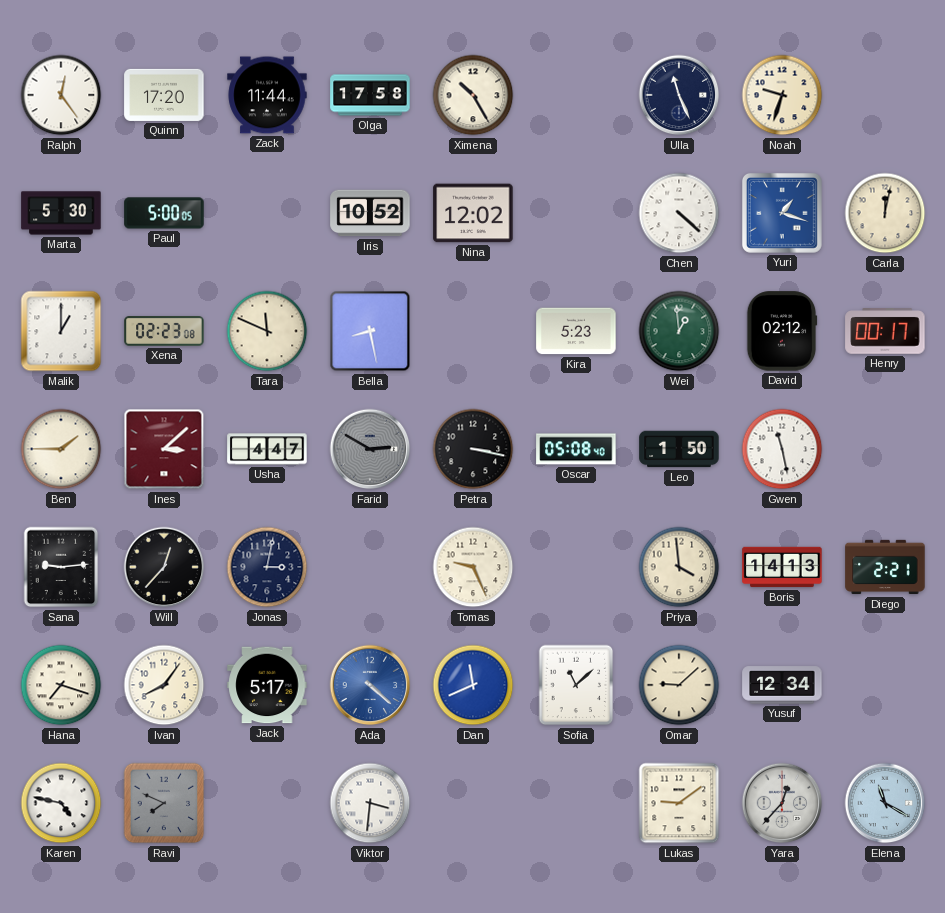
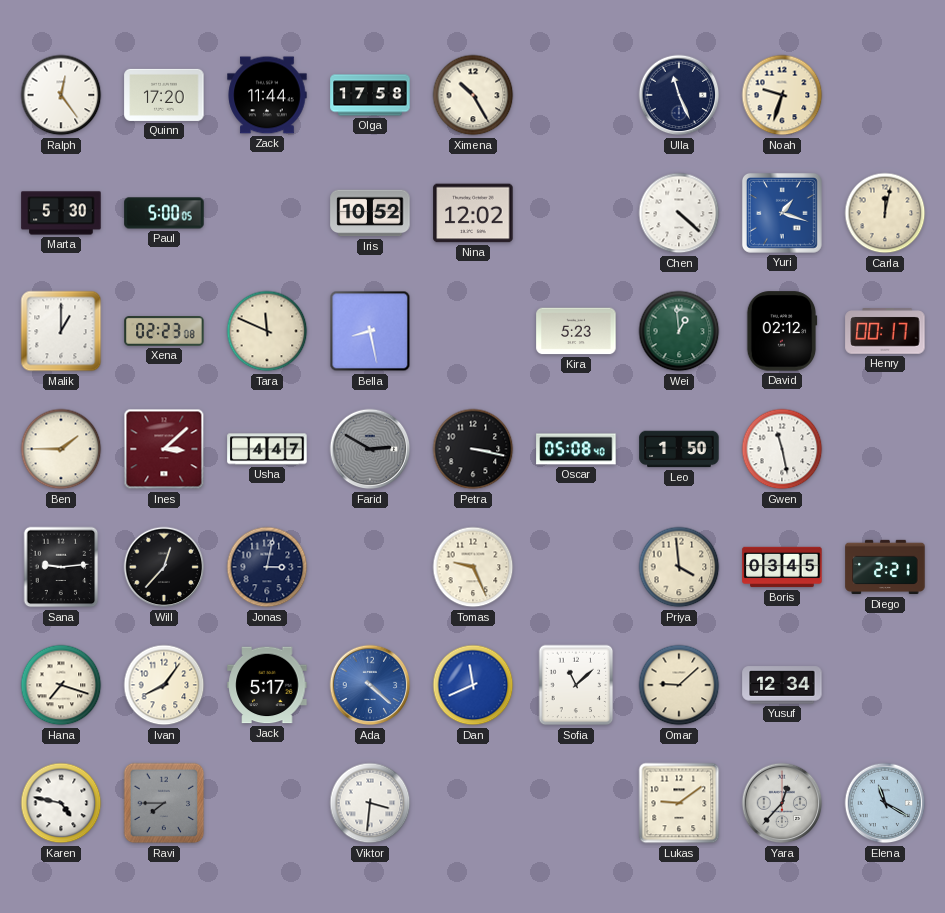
Boris: 14:13 -> 03:45
Ravi: 7:49 -> 7:45
